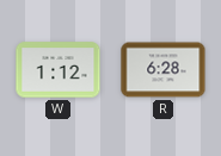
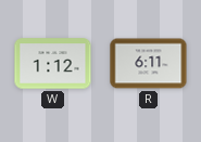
R: 6:28 -> 6:11
